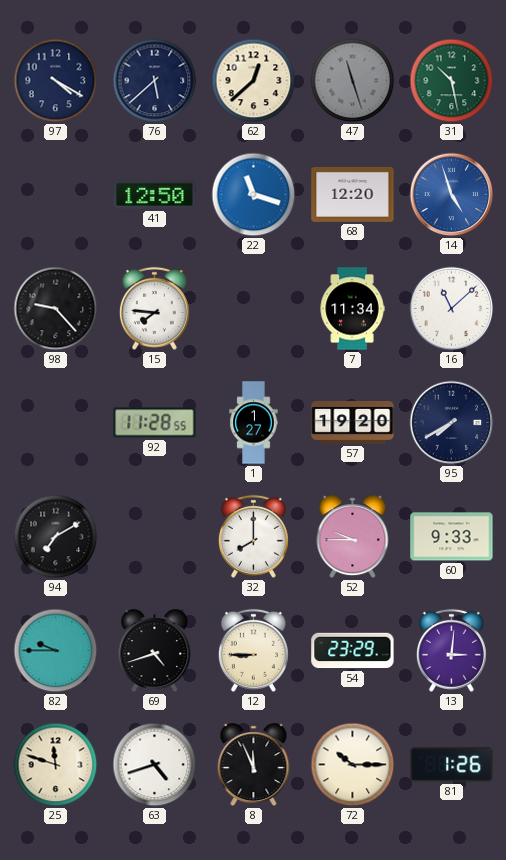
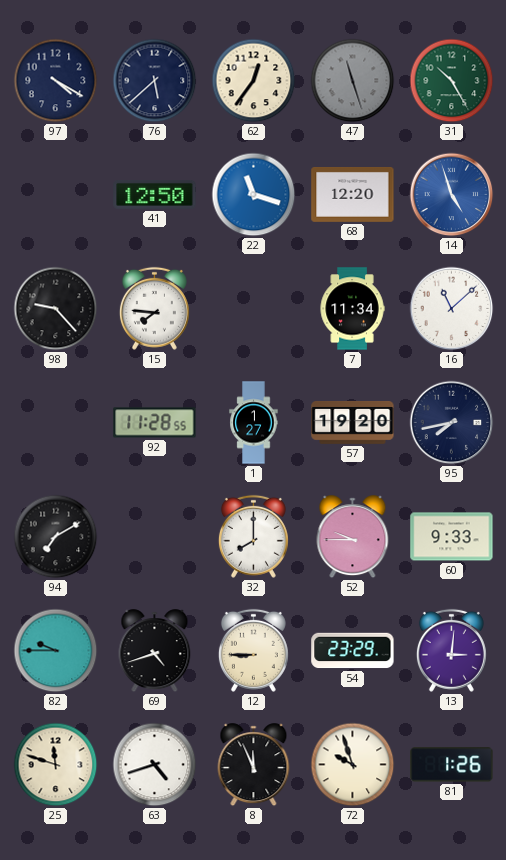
62: 12:38 -> 12:36
31: 10:28 -> 10:25
95: 7:40 -> 7:43
72: 10:15 -> 9:57
